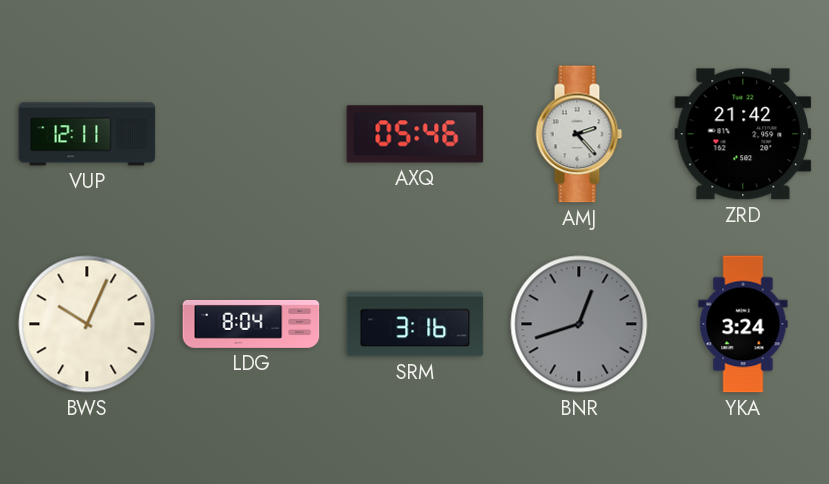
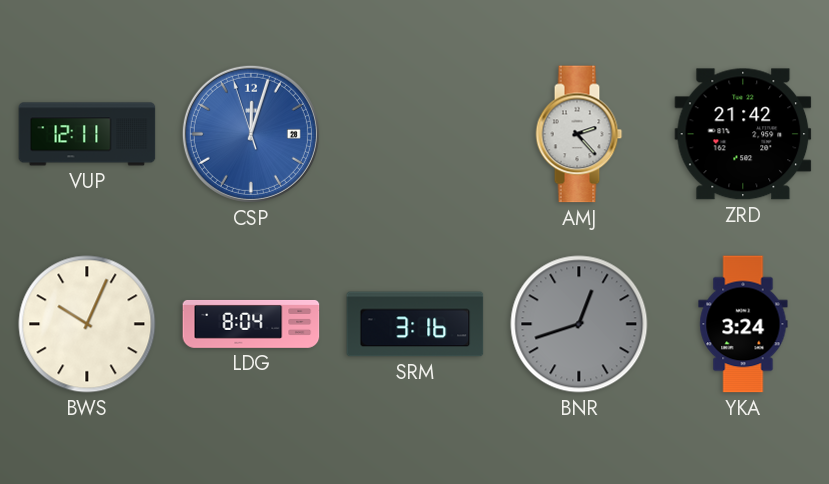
CSP: none -> 12:02
AXQ: 05:46 -> none
